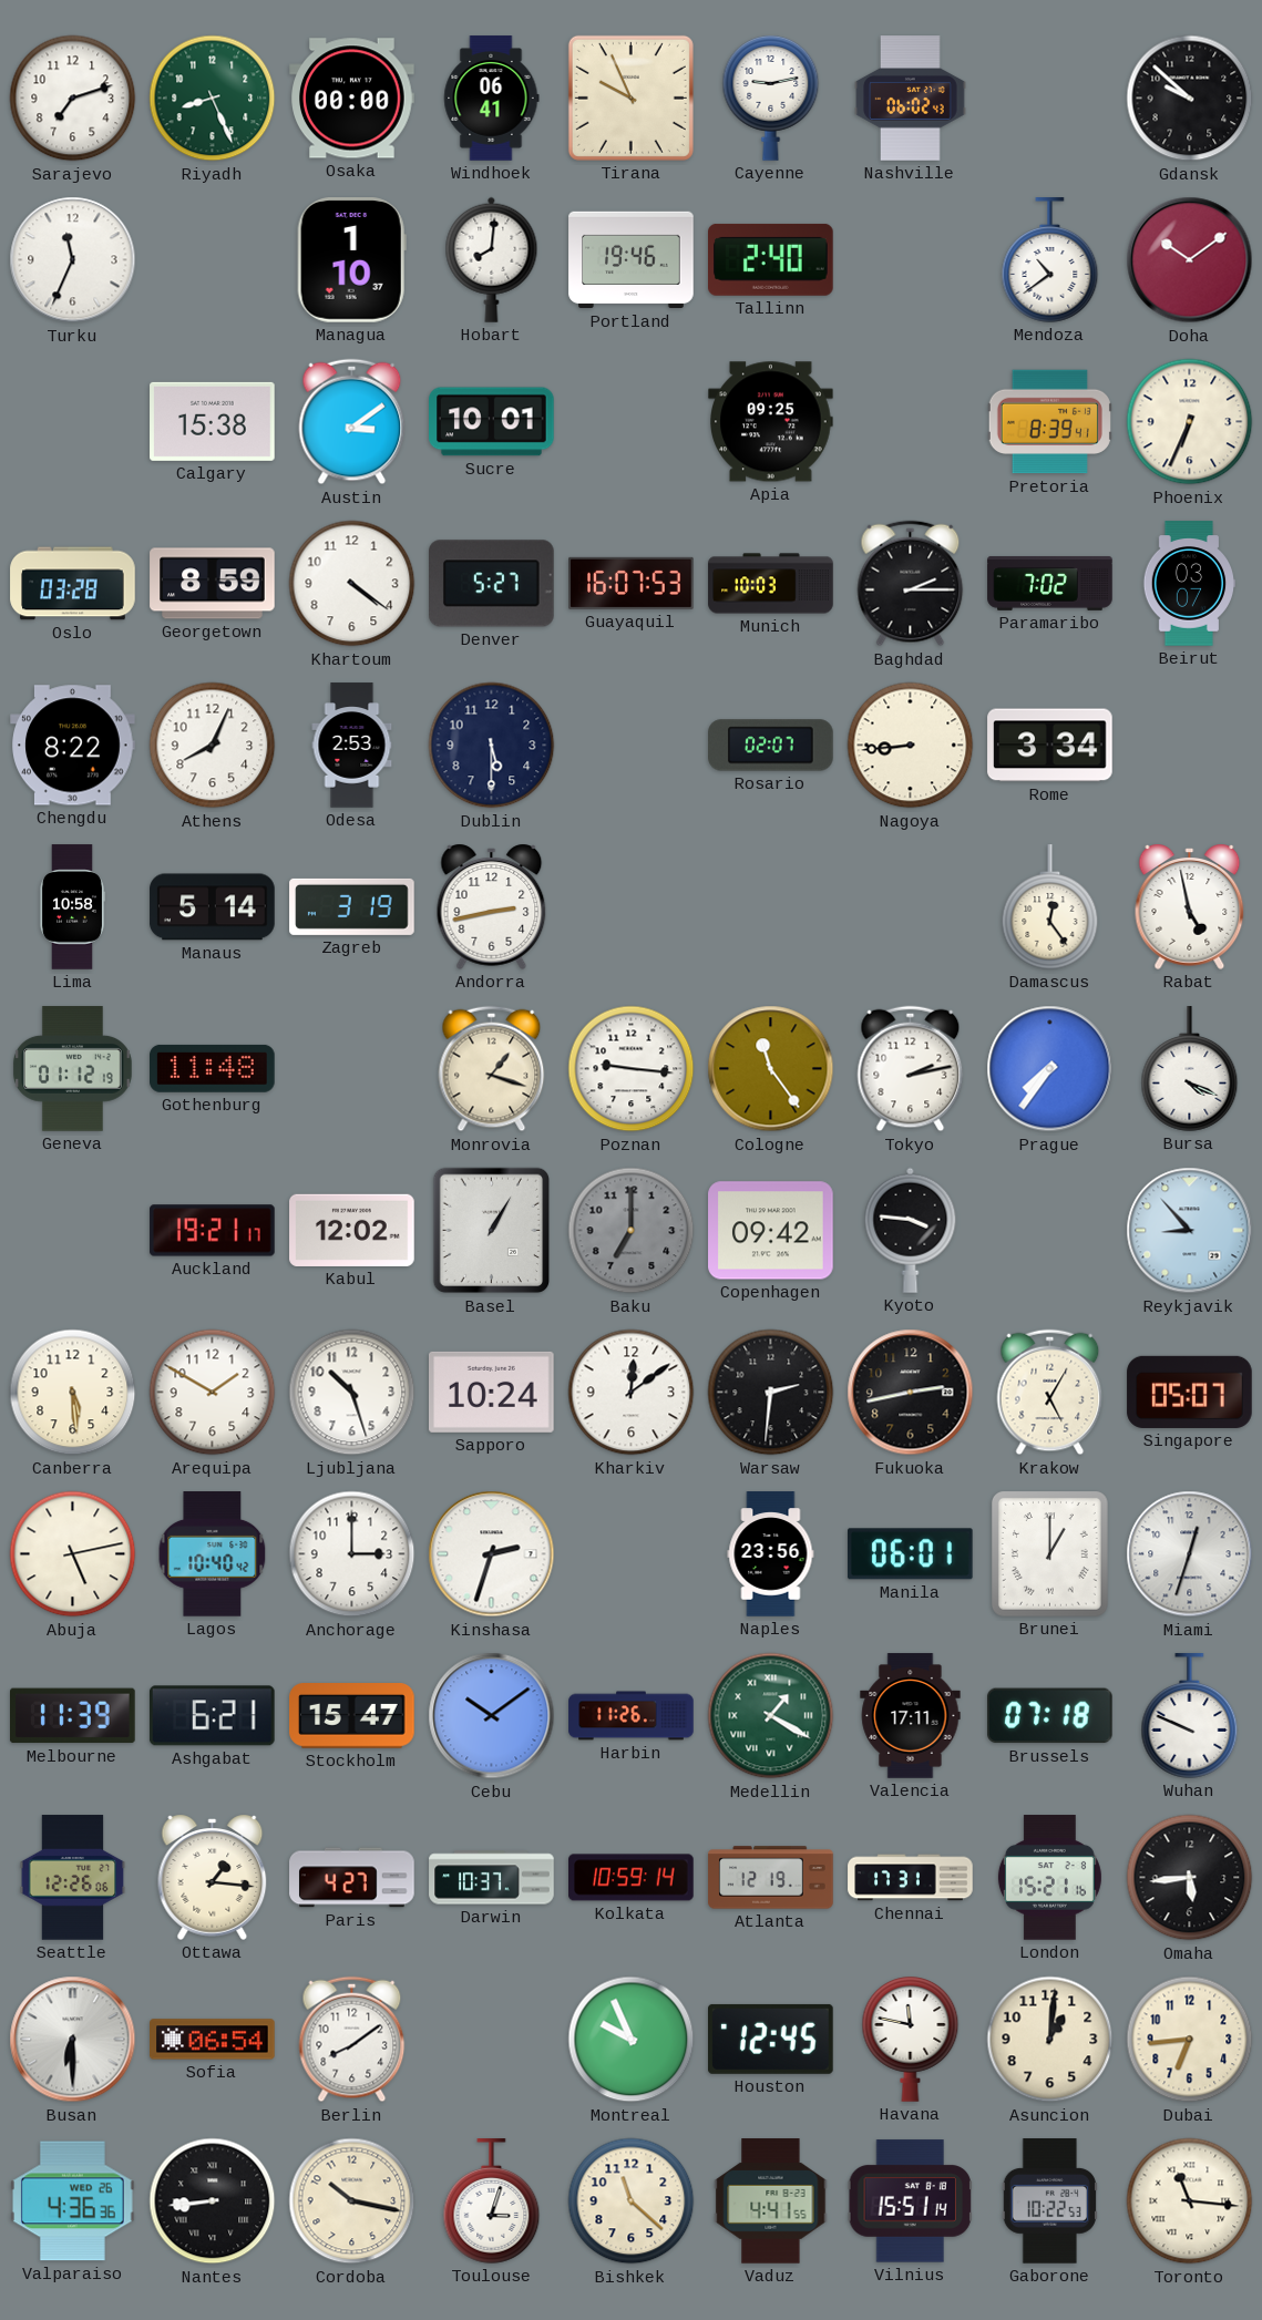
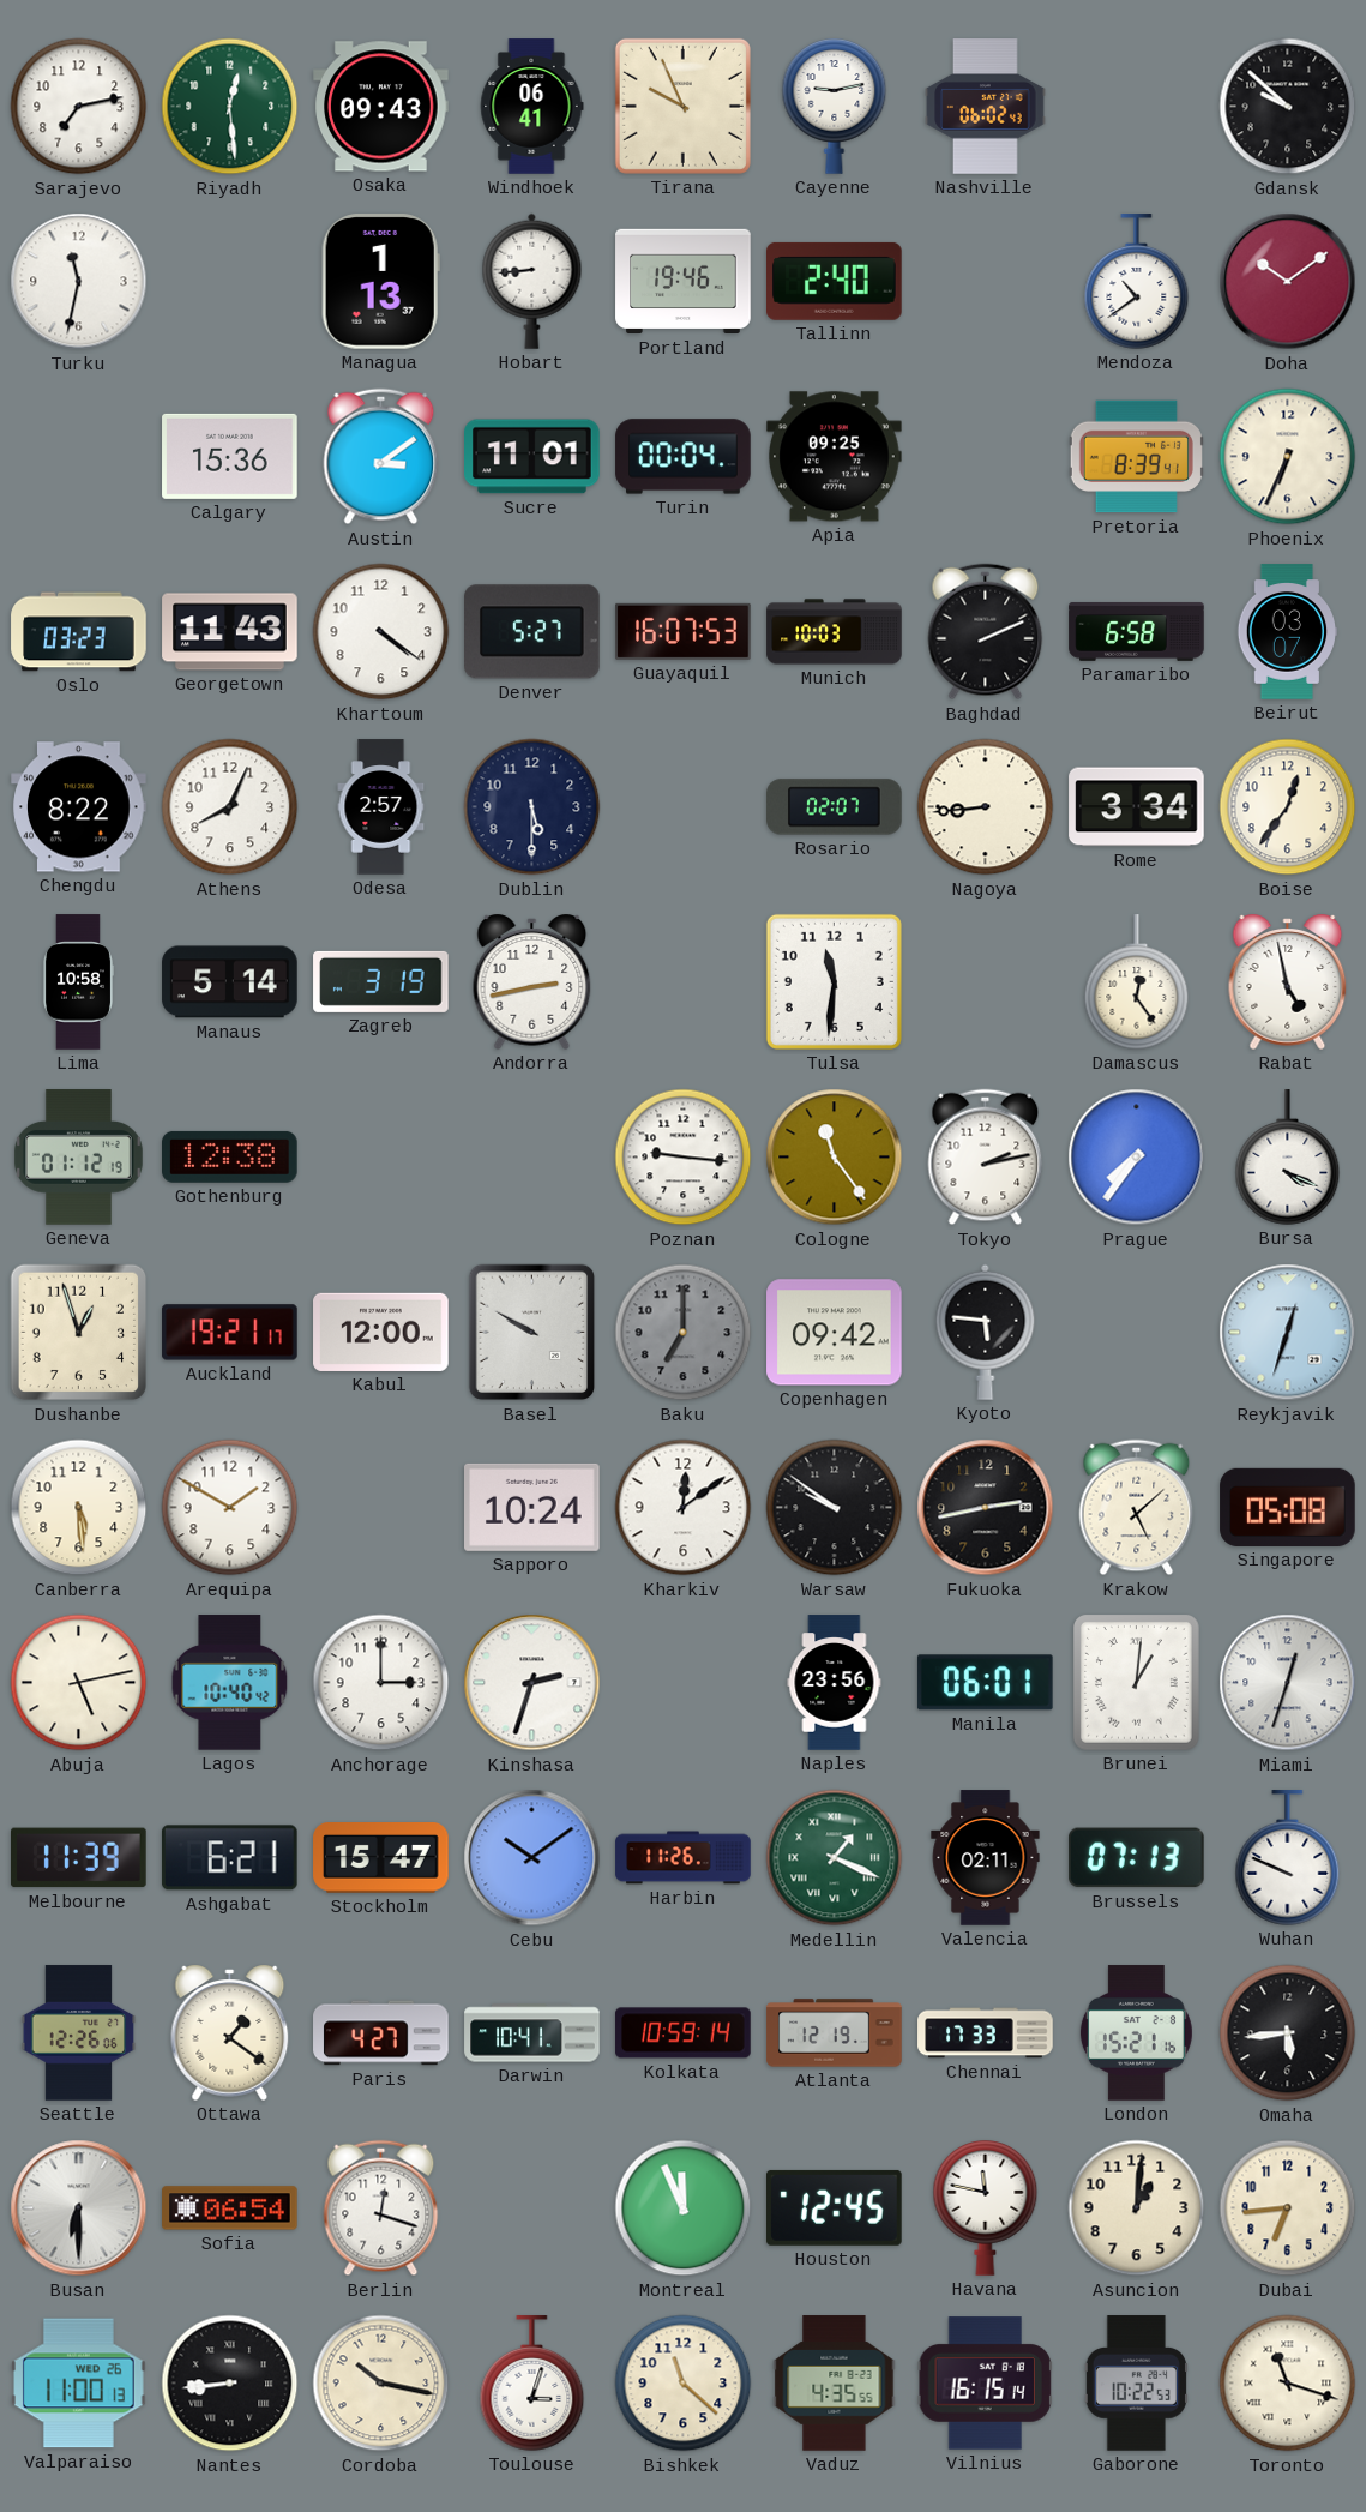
Sarajevo: 7:12 -> 7:13
Riyadh: 8:26 -> 12:29
Osaka: 00:00 -> 09:43
Turku: 11:34 -> 11:32
Managua: 1:10 -> 1:13
Hobart: 8:01 -> 8:44
Calgary: 15:38 -> 15:36
Sucre: 10:01 -> 11:01
Turin: none -> 00:04
Oslo: 03:28 -> 03:23
Georgetown: 8:59 -> 11:43
Baghdad: 2:15 -> 2:11
Paramaribo: 7:02 -> 6:58
Odesa: 2:53 -> 2:57
Boise: none -> 12:36
Tulsa: none -> 11:31
Gothenburg: 11:48 -> 12:38
Monrovia: 1:18 -> none
Dushanbe: none -> 12:57
Kabul: 12:02 -> 12:00
Basel: 1:05 -> 9:50
Kyoto: 3:46 -> 5:46
Reykjavik: 8:53 -> 12:33
Ljubljana: 10:27 -> none
Warsaw: 2:31 -> 9:51
Krakow: 5:05 -> 5:08
Singapore: 05:07 -> 05:08
Brunei: 1:00 -> 1:01
Medellin: 1:20 -> 1:19
Valencia: 17:11 -> 02:11
Brussels: 07:18 -> 07:13
Ottawa: 1:16 -> 1:21
Darwin: 10:37 -> 10:41
Chennai: 17:31 -> 17:33
Berlin: 8:09 -> 12:18
Montreal: 9:56 -> 11:56
Valparaiso: 4:36 -> 11:00
Vaduz: 4:41 -> 4:35
Vilnius: 15:51 -> 16:15
Toronto: 11:16 -> 11:18
